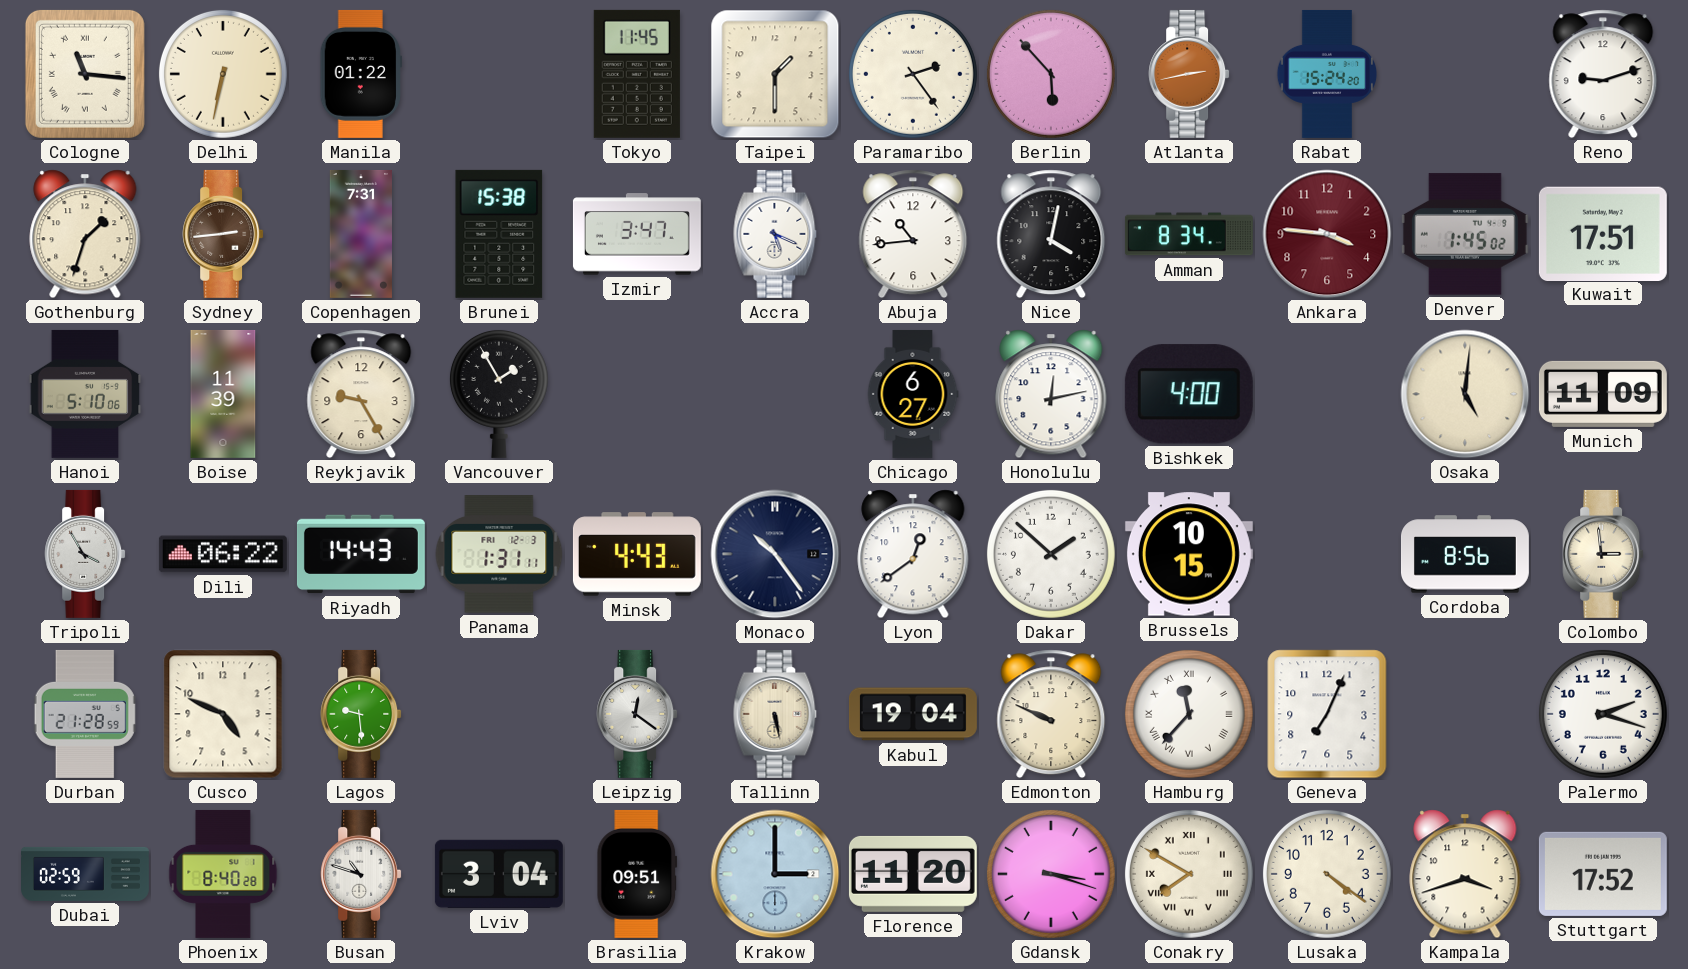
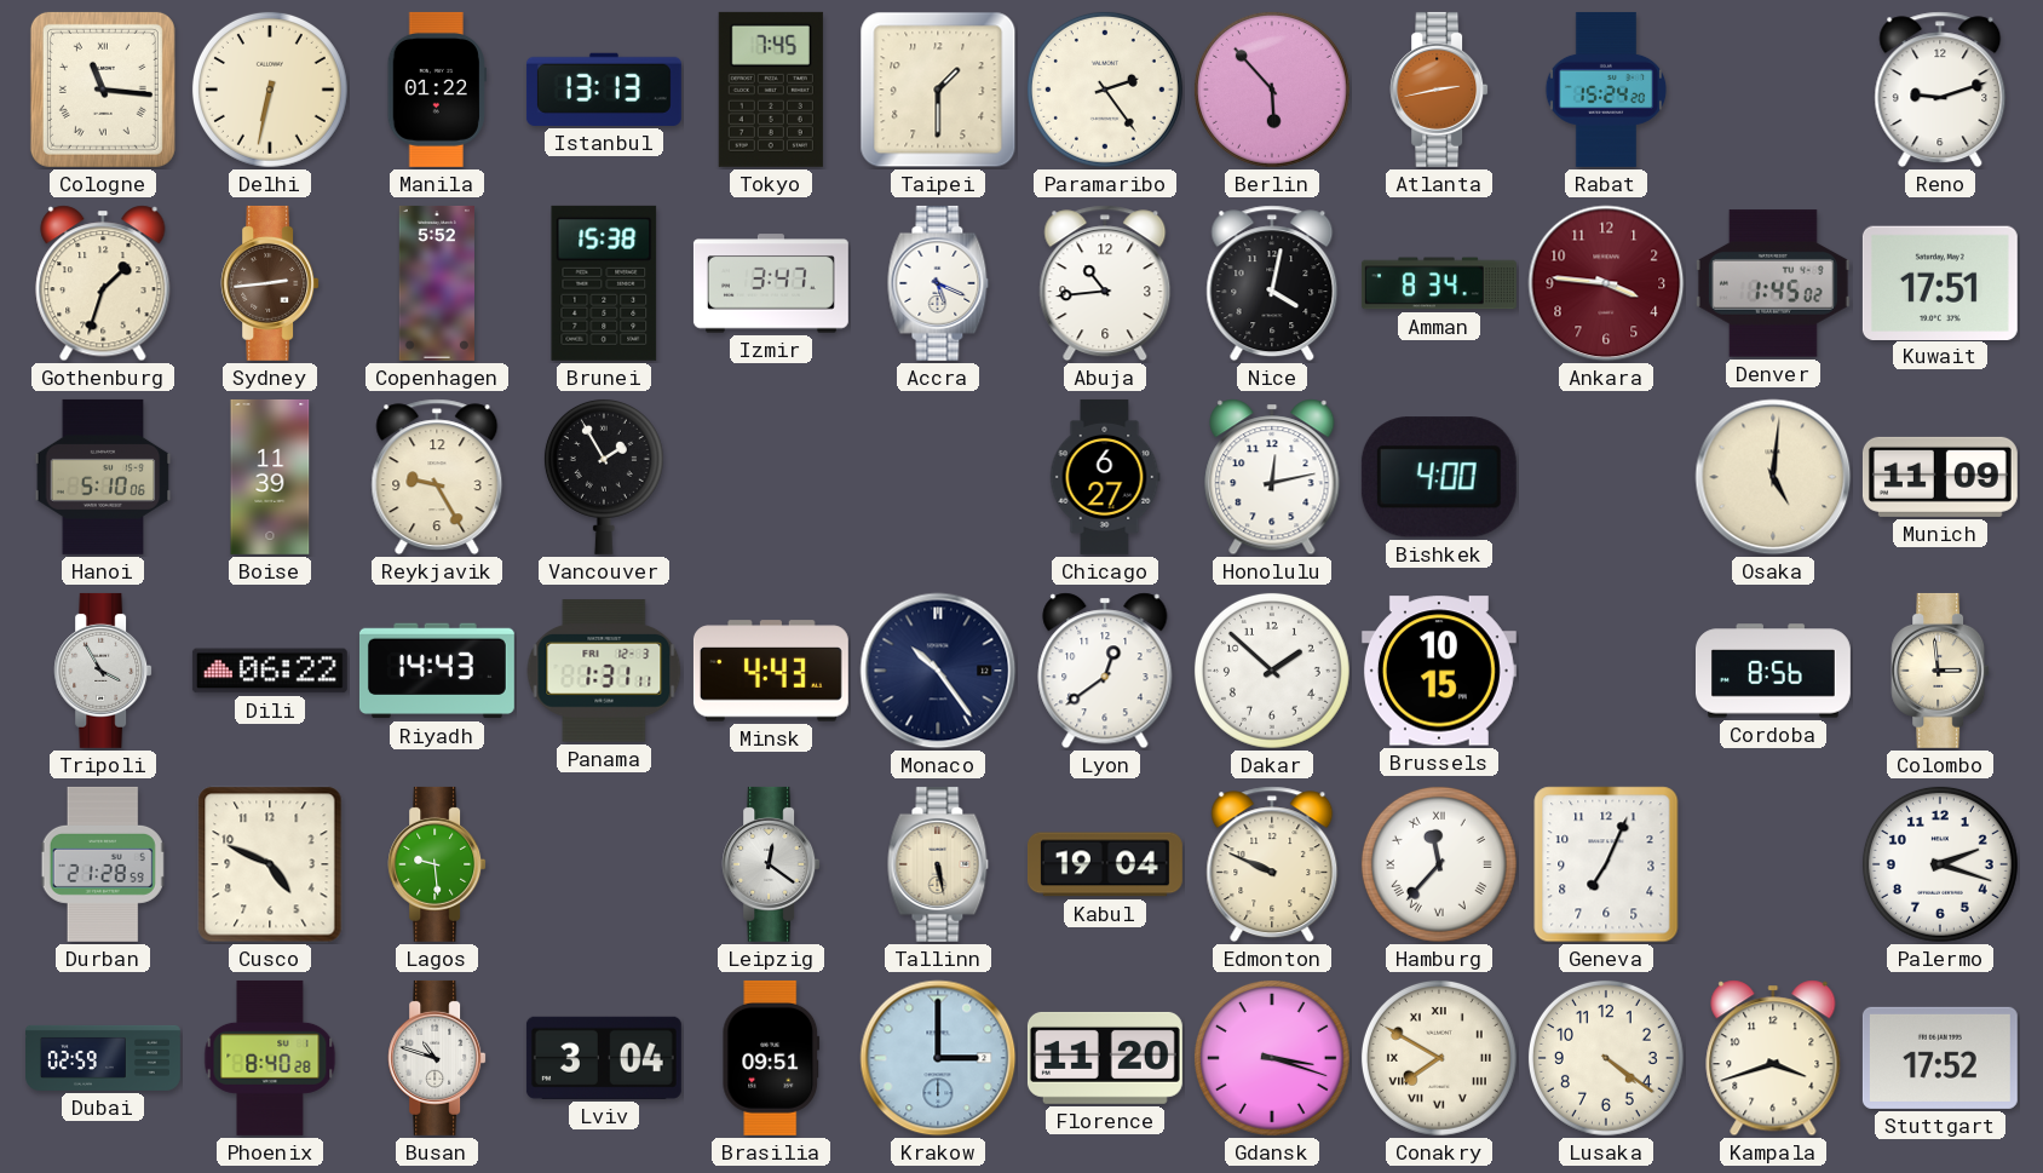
Istanbul: none -> 13:13
Tokyo: 11:45 -> 7:45
Copenhagen: 7:31 -> 5:52
